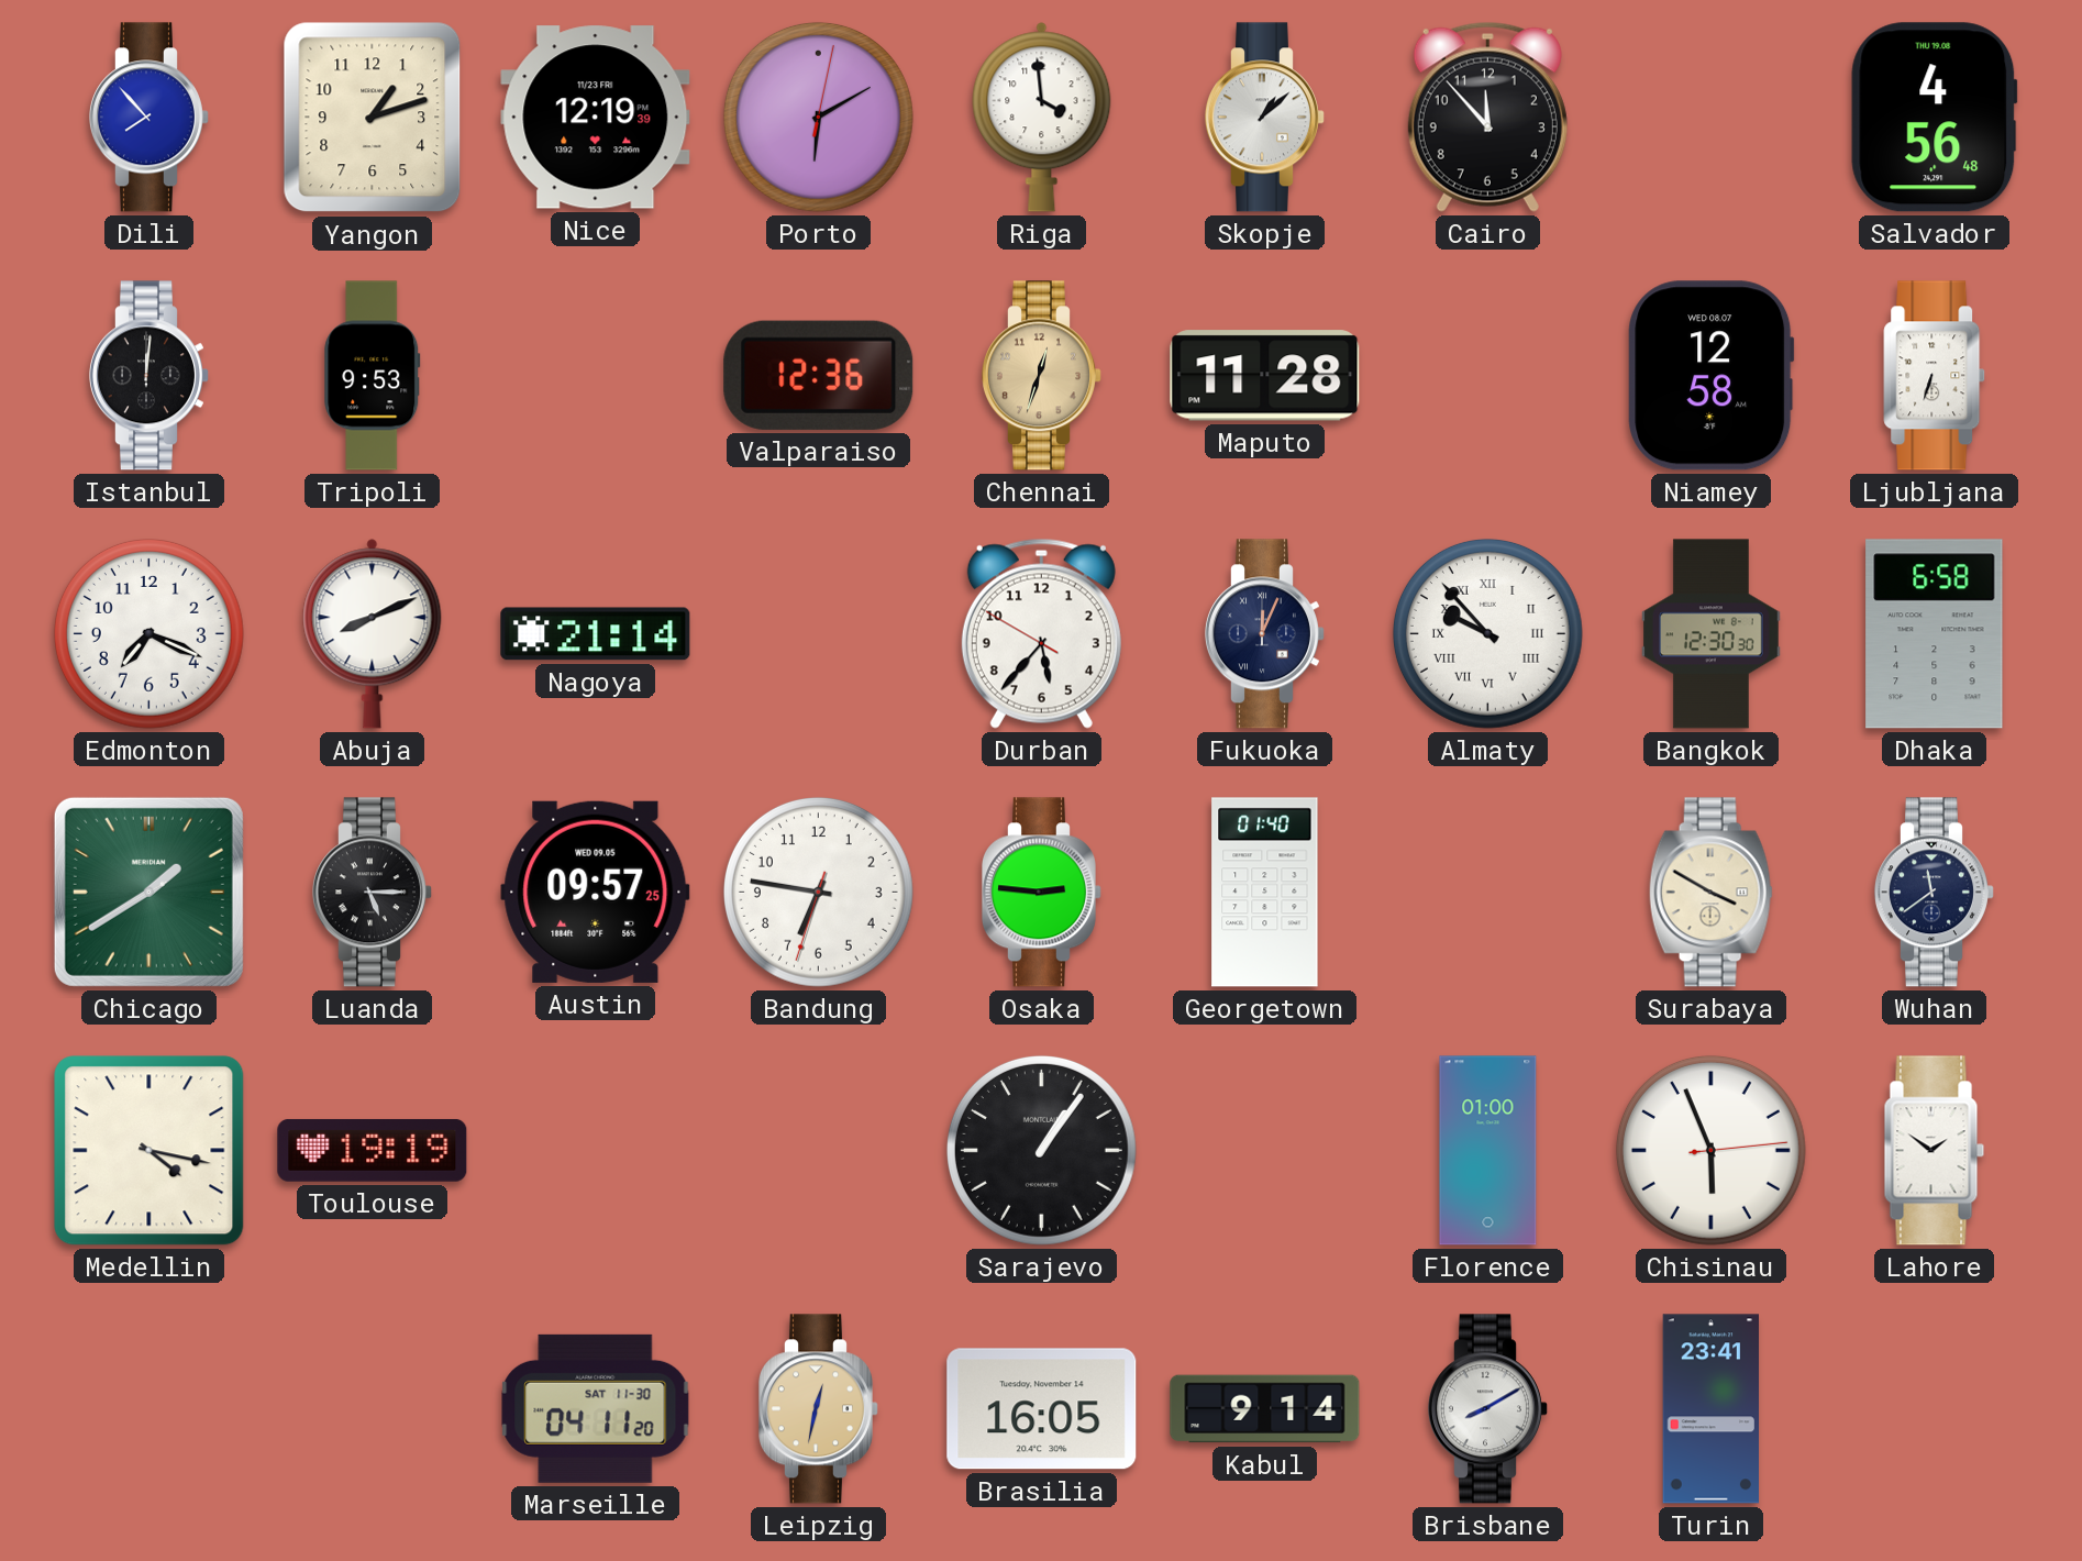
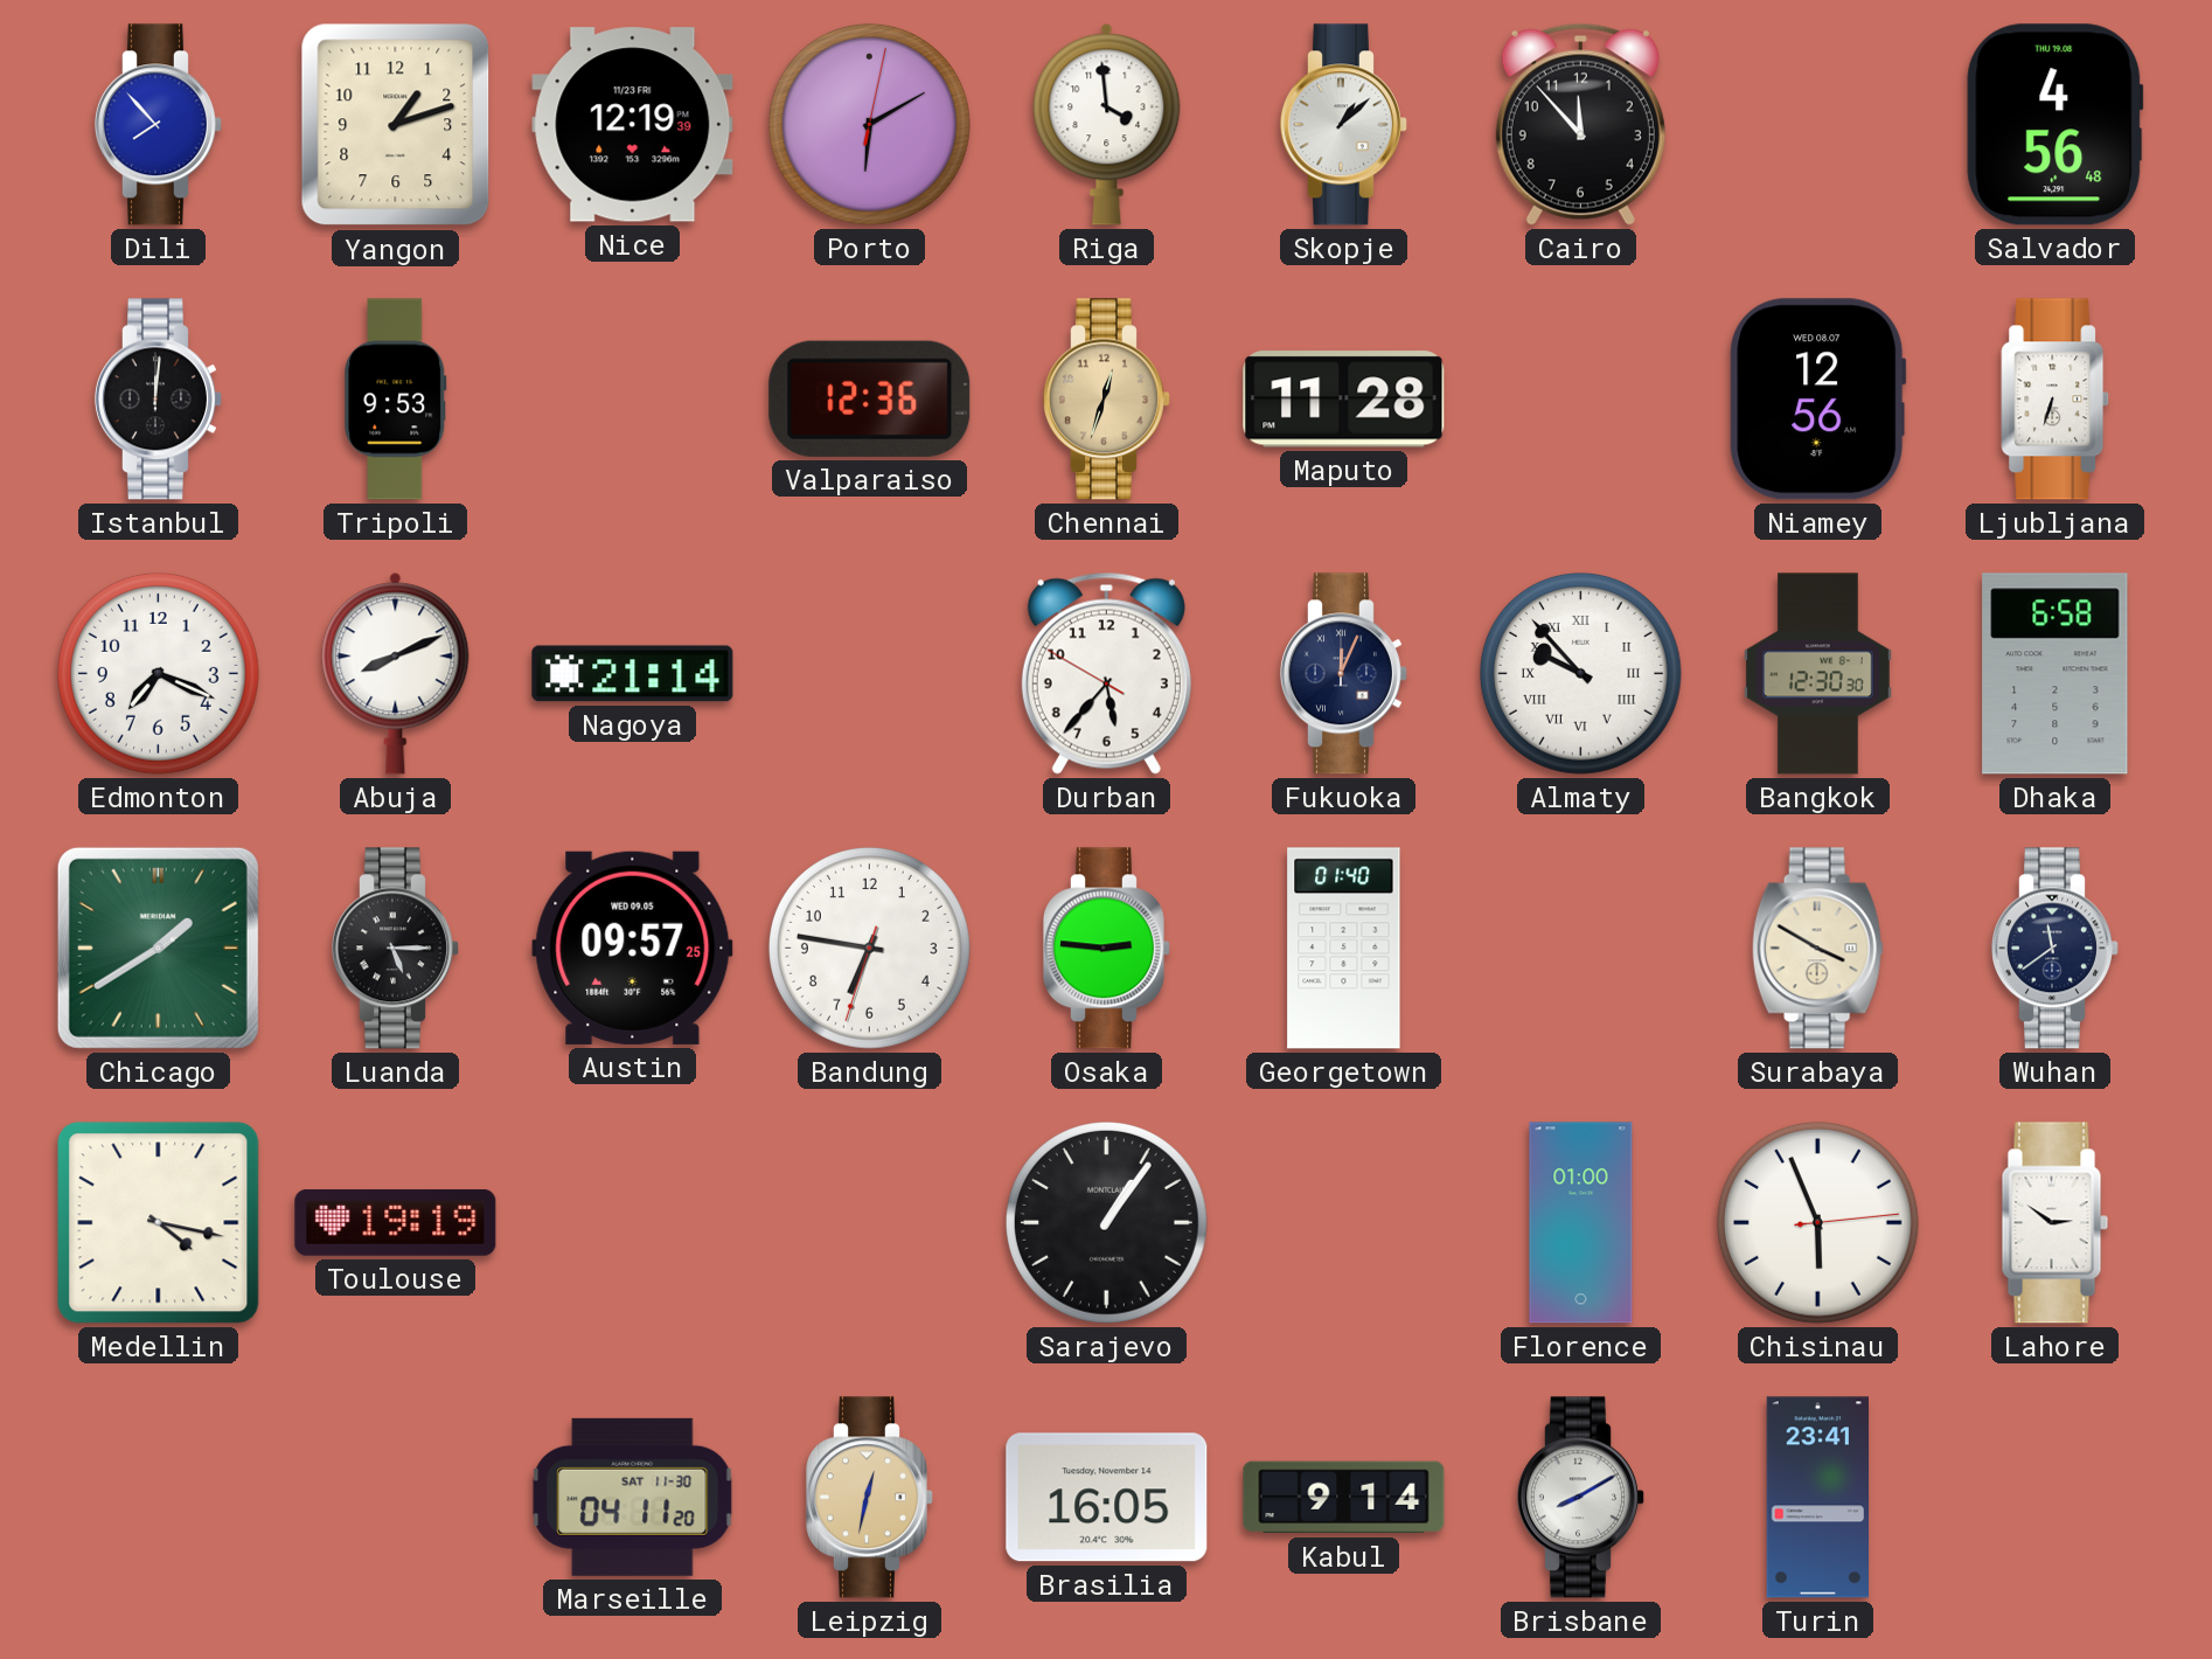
Niamey: 12:58 -> 12:56
Lahore: 1:51 -> 2:51
